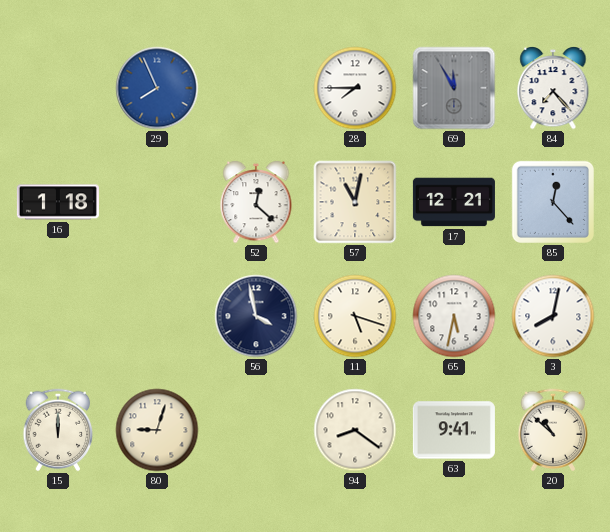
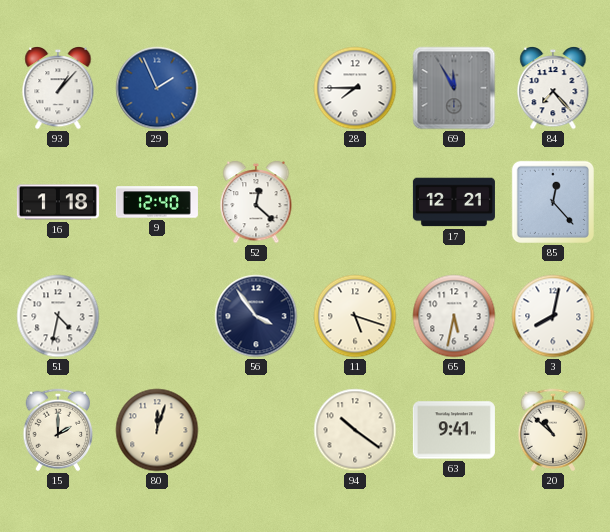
93: none -> 1:07
29: 7:56 -> 1:56
9: none -> 12:40
57: 11:02 -> none
51: none -> 4:32
56: 3:58 -> 3:54
15: 12:00 -> 2:00
80: 9:03 -> 12:03
94: 8:21 -> 10:21
